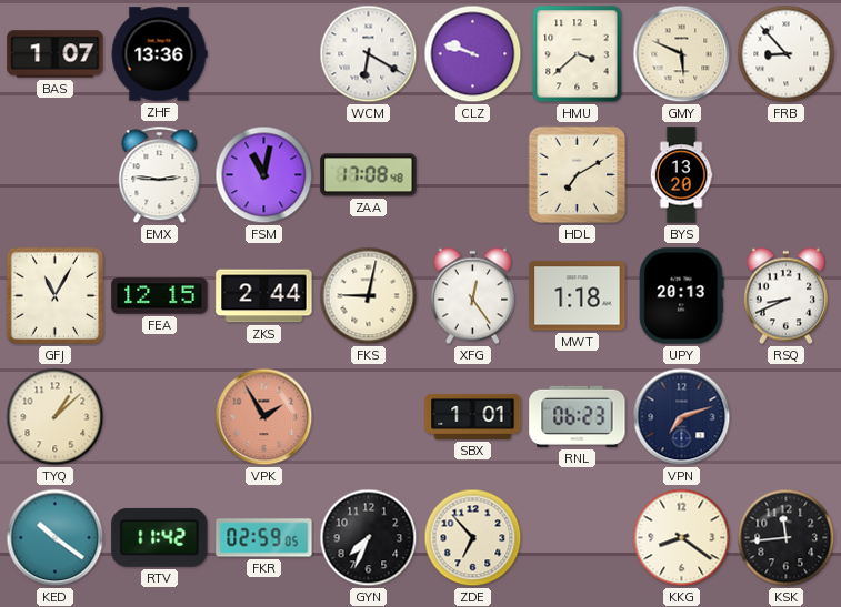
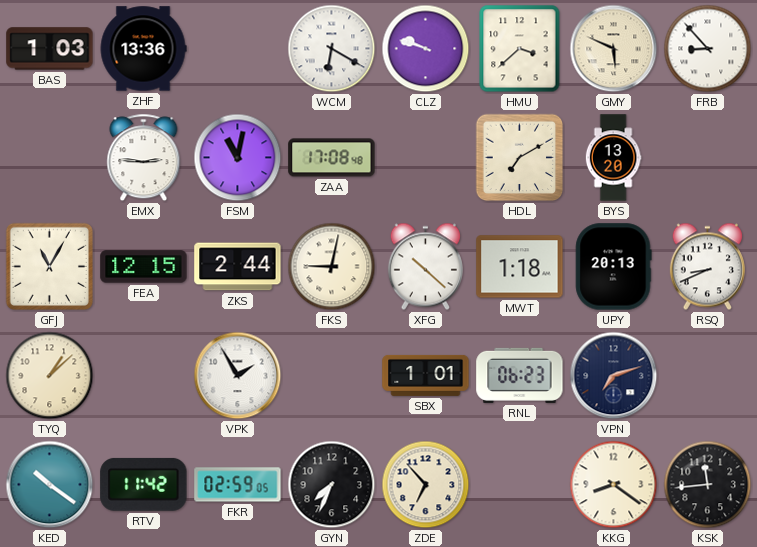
BAS: 1:07 -> 1:03
XFG: 12:24 -> 10:22
VPK dial: salmon -> white
